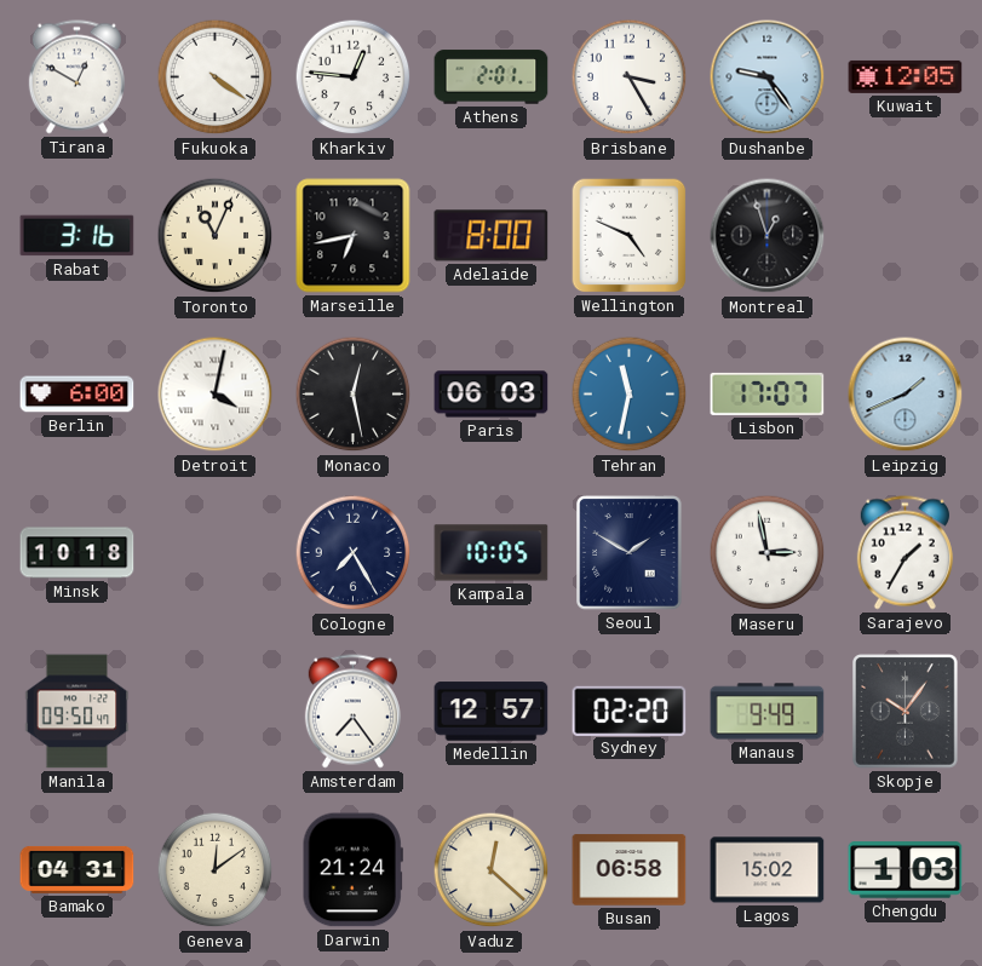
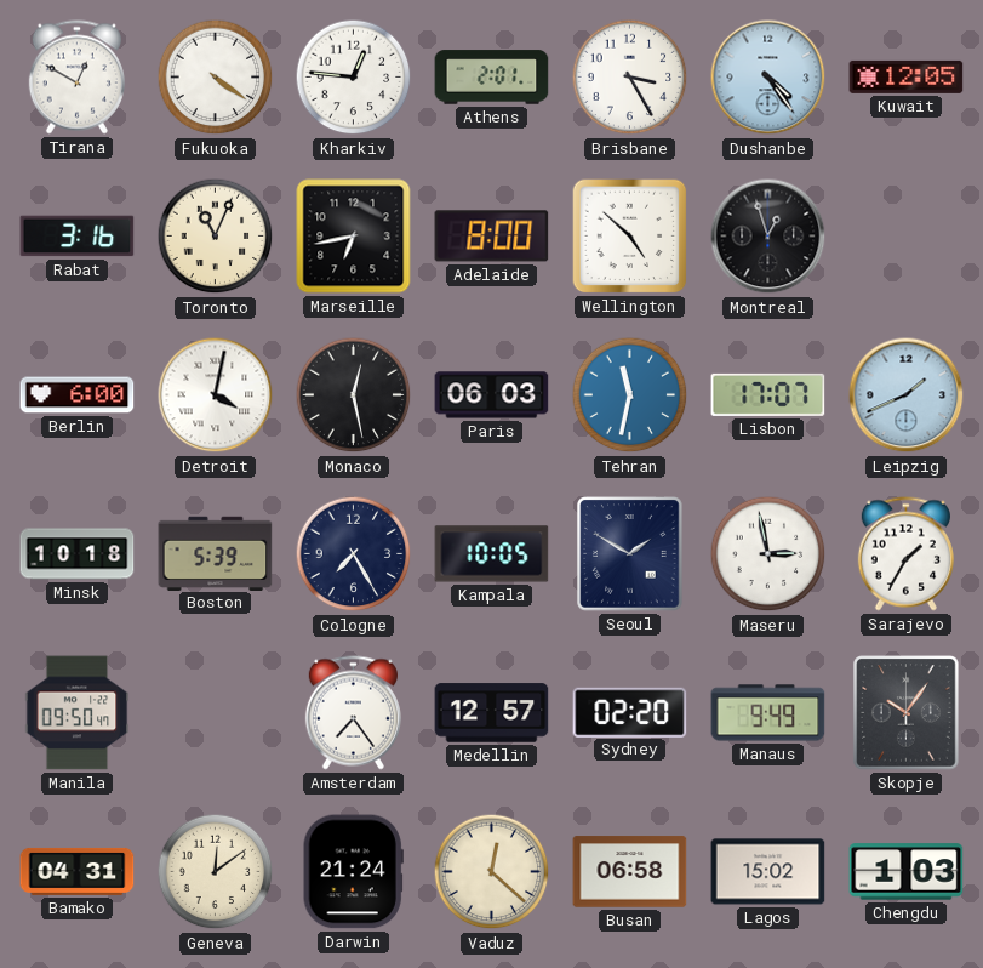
Dushanbe: 9:24 -> 4:24
Wellington: 4:49 -> 4:52
Boston: none -> 5:39
